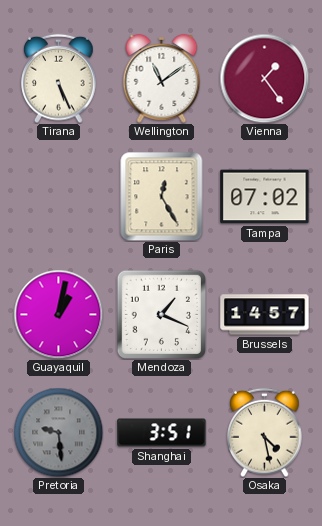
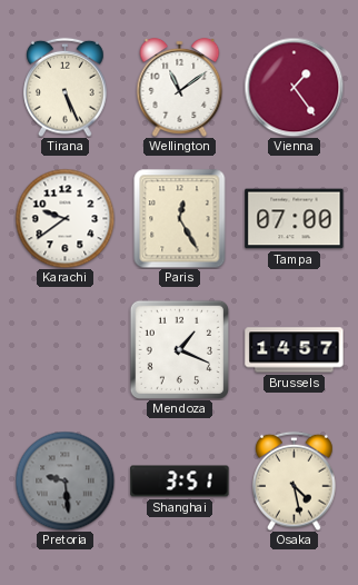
Karachi: none -> 9:39
Tampa: 07:02 -> 07:00
Guayaquil: 1:02 -> none
